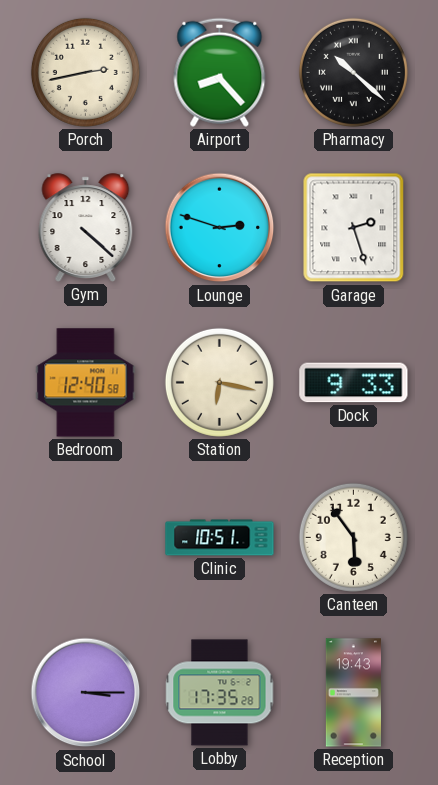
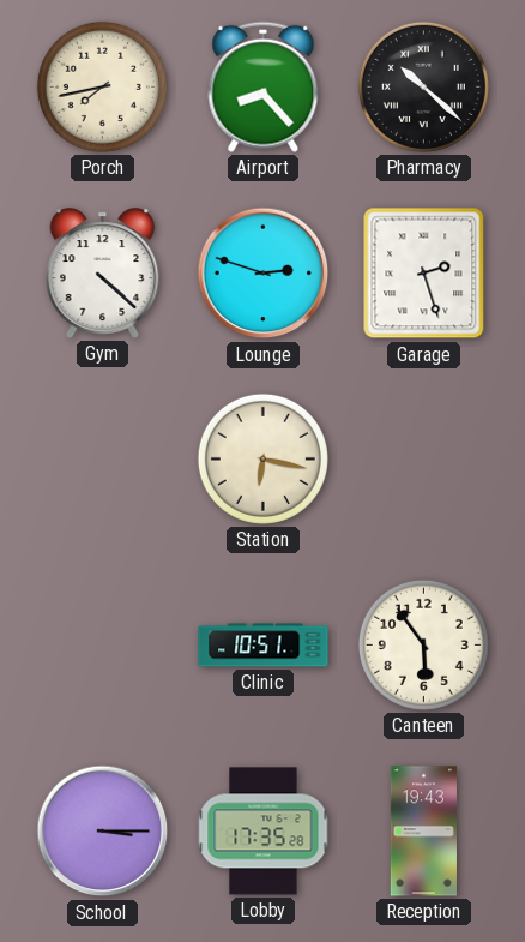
Porch: 2:43 -> 7:43
Bedroom: 12:40 -> none
Dock: 9:33 -> none
